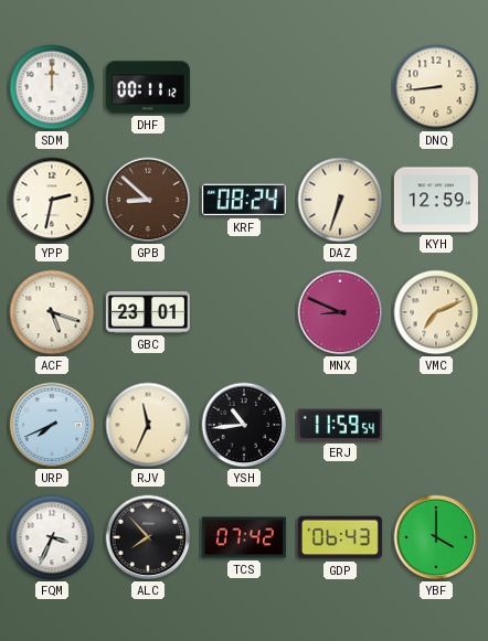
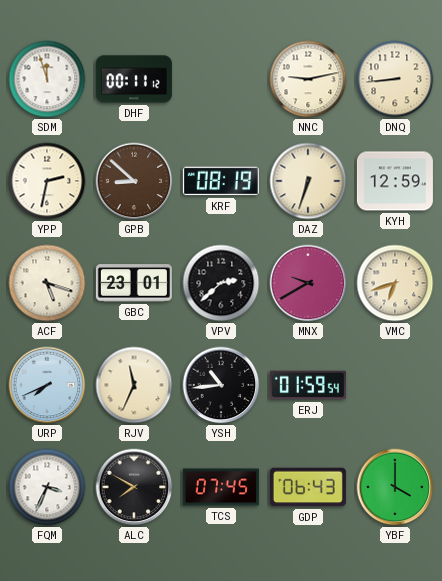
SDM: 12:00 -> 11:57
NNC: none -> 9:13
KRF: 08:24 -> 08:19
VPV: none -> 2:38
MNX: 8:49 -> 9:40
VMC: 7:11 -> 6:42
ERJ: 11:59 -> 01:59
ALC: 7:53 -> 7:50
TCS: 07:42 -> 07:45
